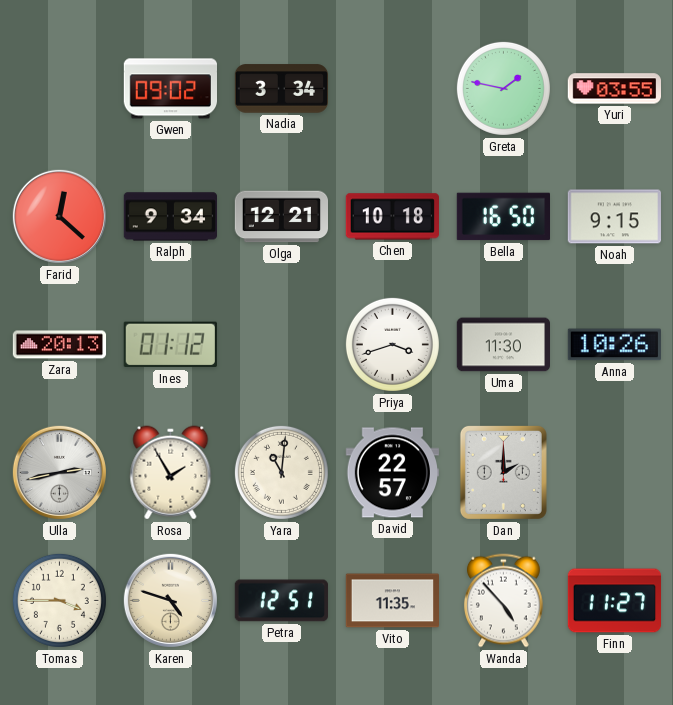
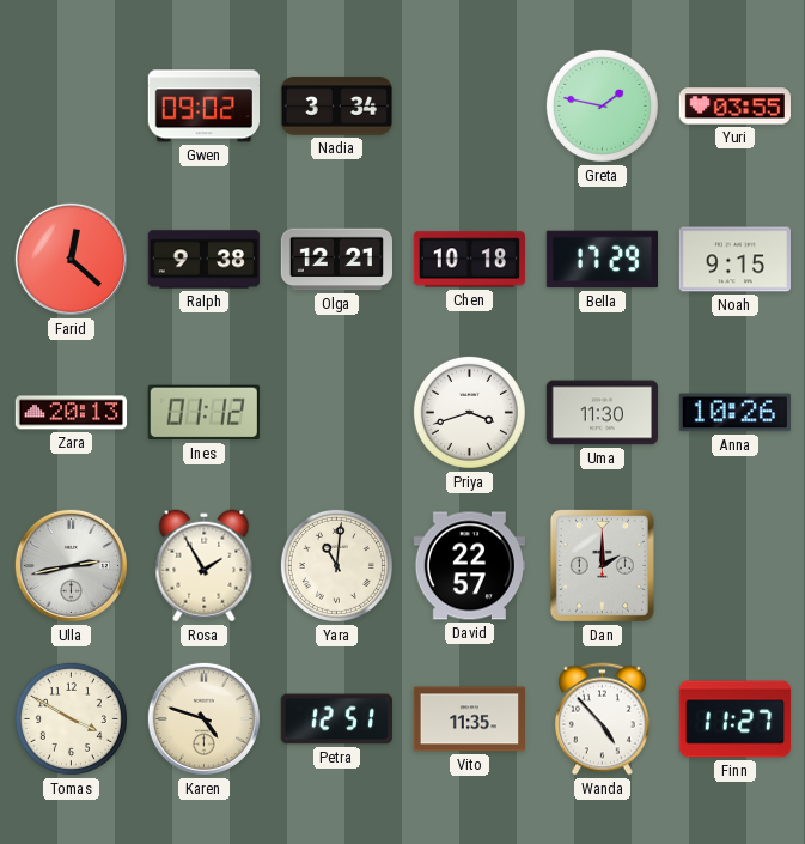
Ralph: 9:34 -> 9:38
Bella: 16:50 -> 17:29
Tomas: 3:45 -> 3:50
